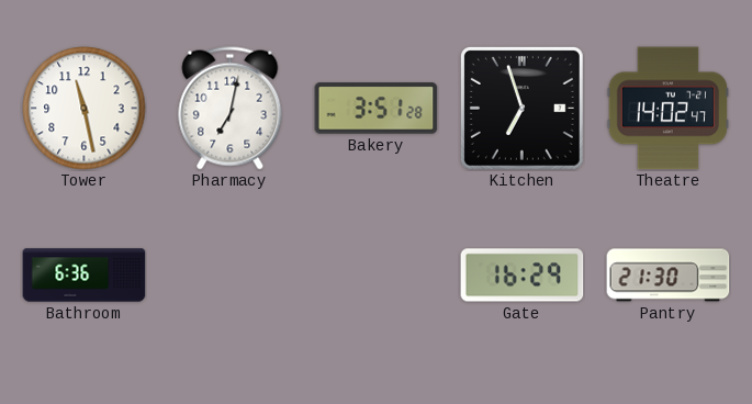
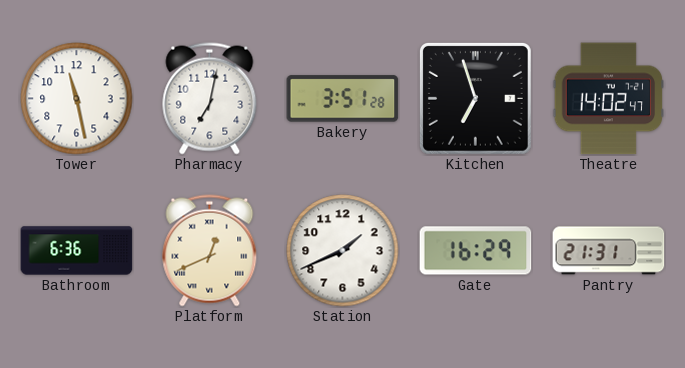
Platform: none -> 12:41
Station: none -> 1:41
Pantry: 21:30 -> 21:31
